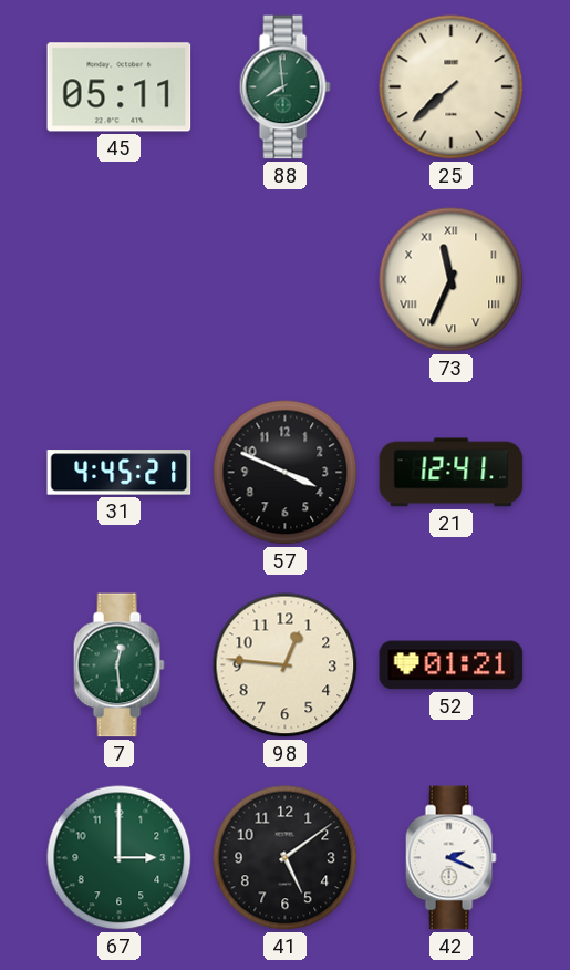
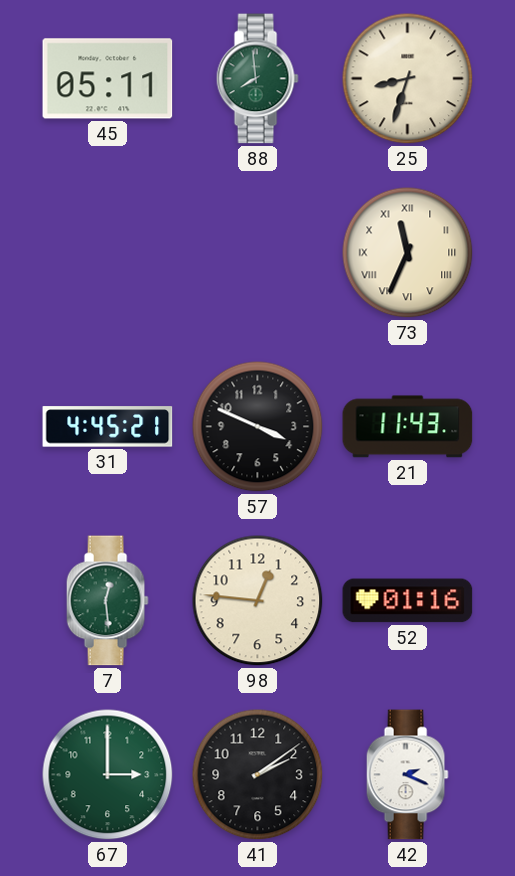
25: 7:38 -> 8:33
21: 12:41 -> 11:43
52: 01:21 -> 01:16
41: 5:09 -> 2:09
